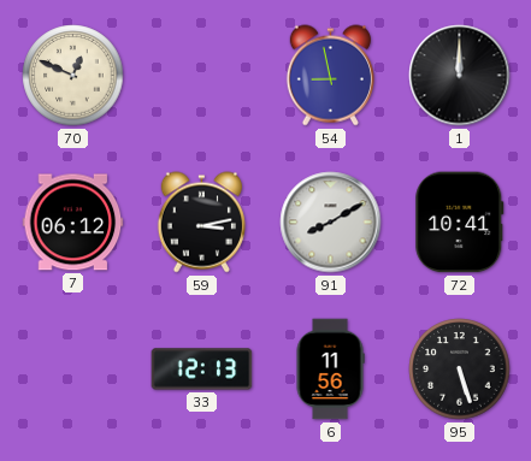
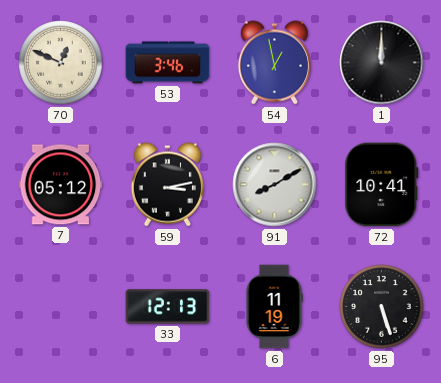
53: none -> 3:46
54: 8:58 -> 12:58
7: 06:12 -> 05:12
6: 11:56 -> 11:19
